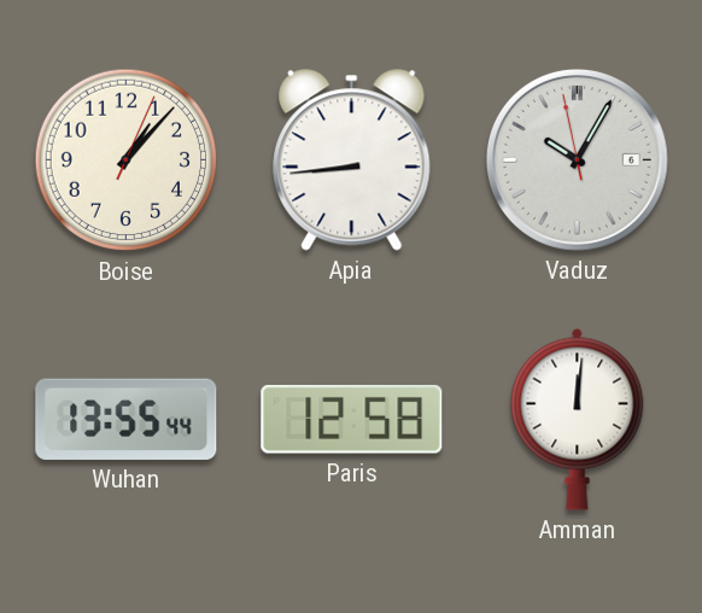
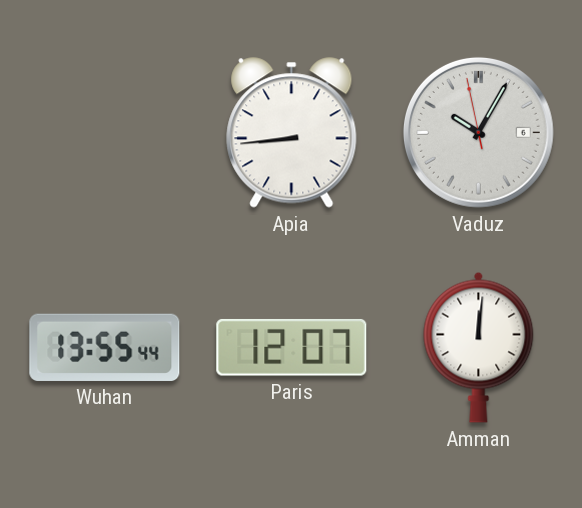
Boise: 1:07 -> none
Paris: 12:58 -> 12:07
